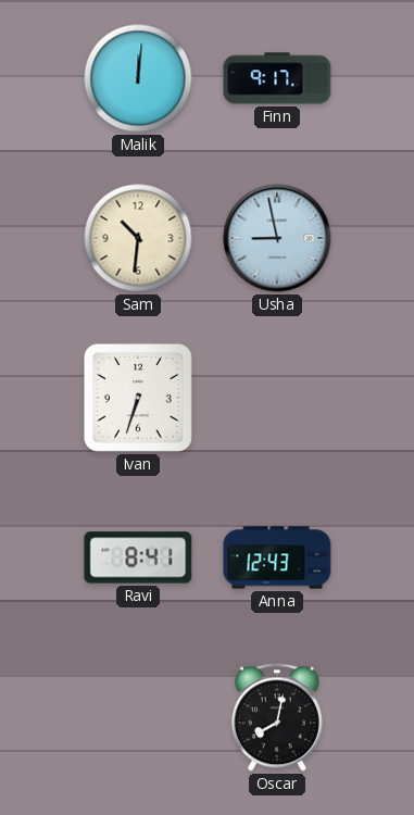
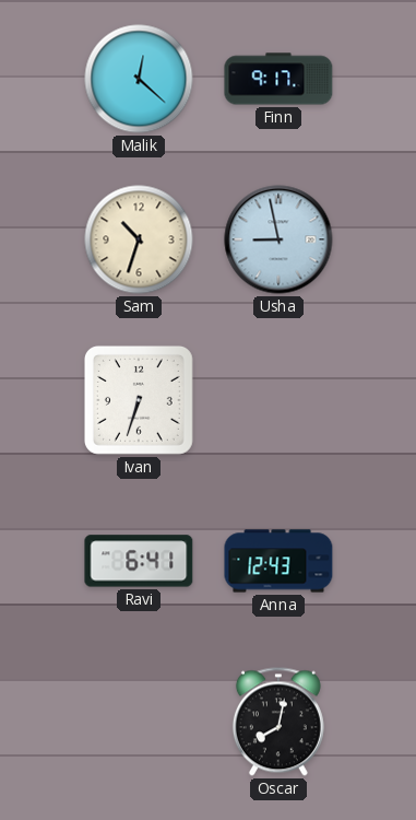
Malik: 12:01 -> 12:22
Sam: 10:31 -> 10:33
Ravi: 8:41 -> 6:41
